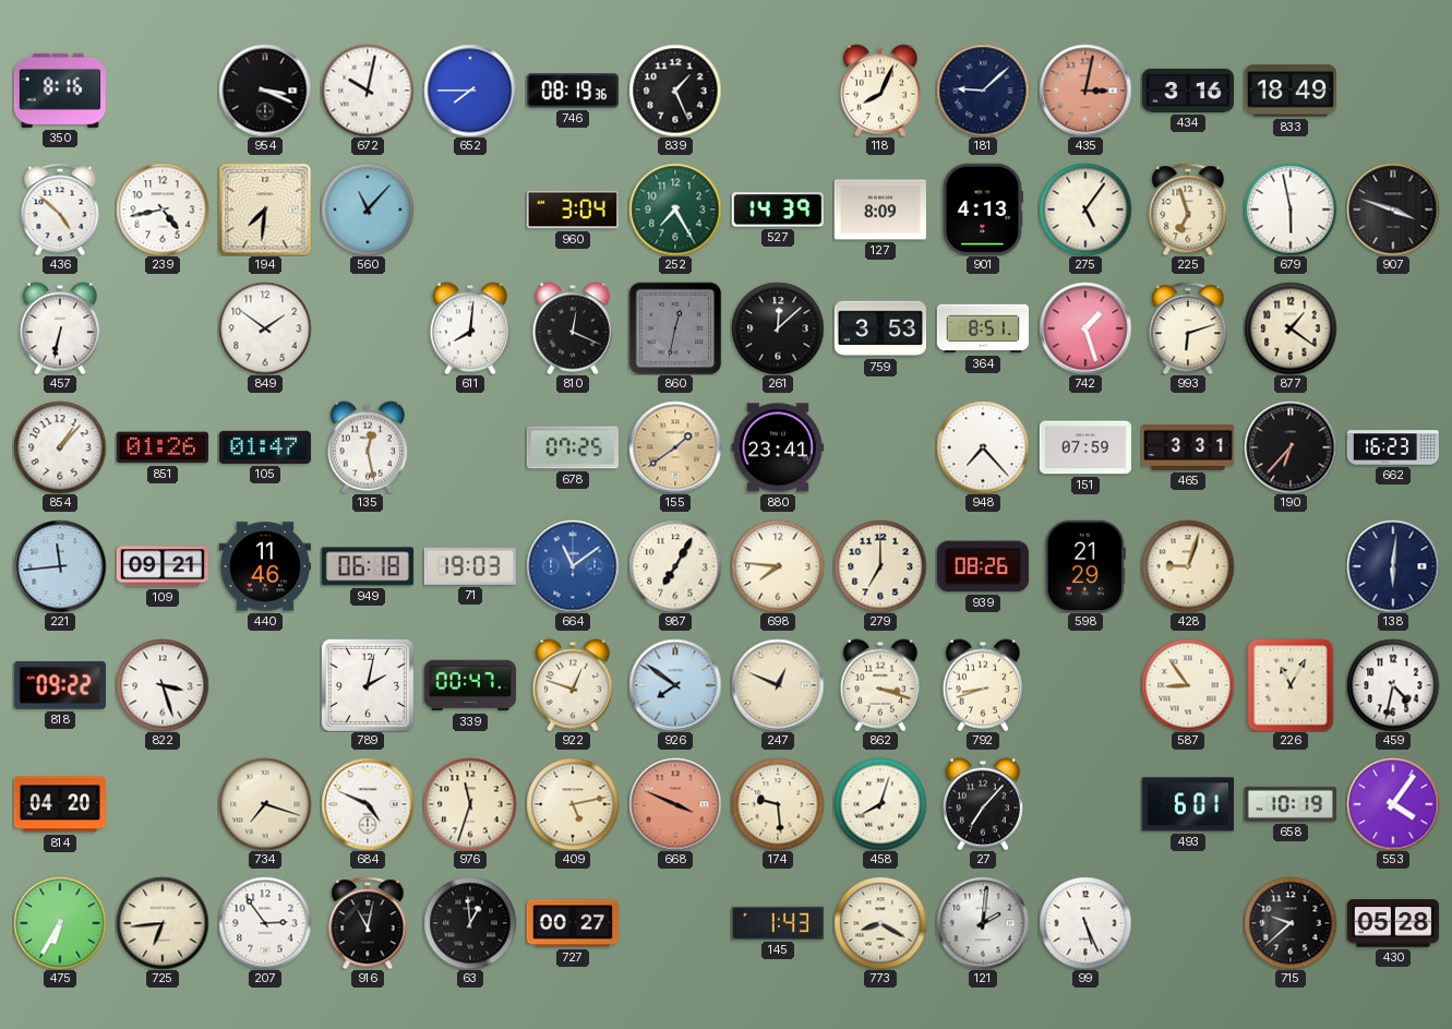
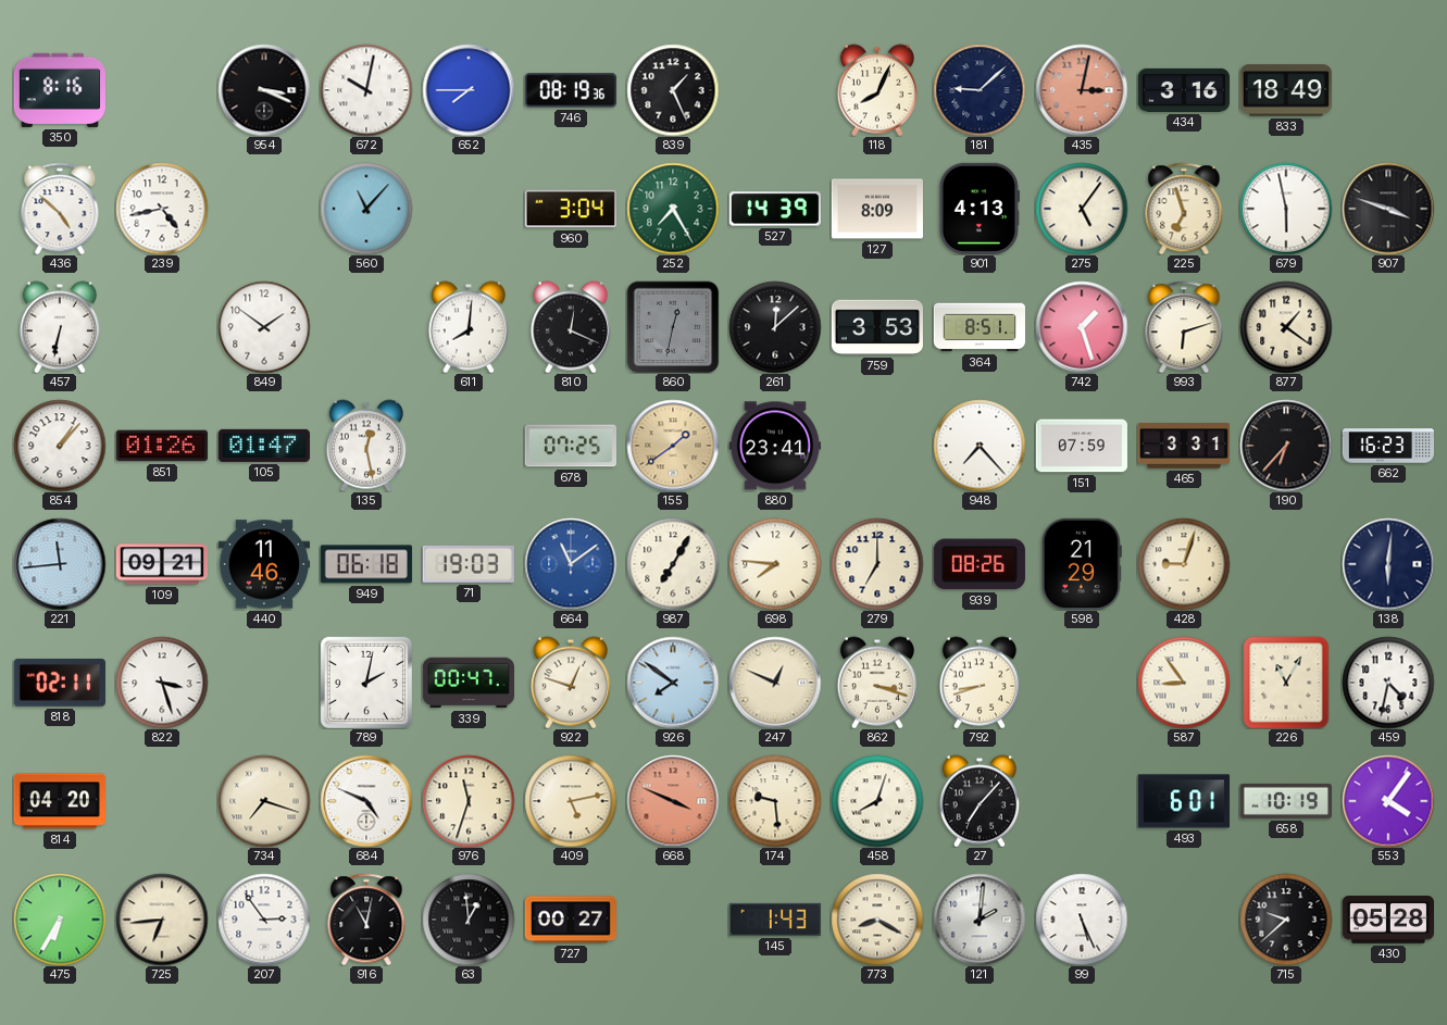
194: 7:31 -> none
818: 09:22 -> 02:11
